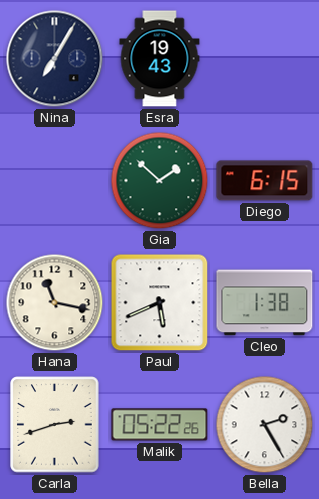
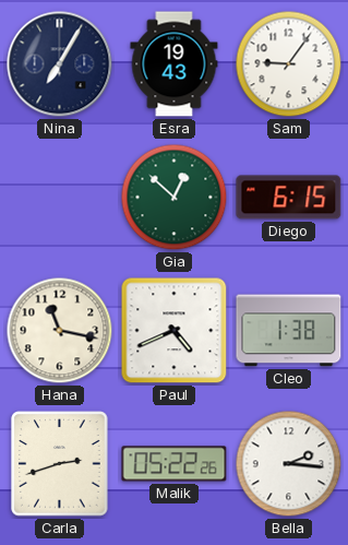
Sam: none -> 9:06
Gia: 1:52 -> 12:52
Paul: 5:41 -> 4:41
Bella: 2:25 -> 2:16
